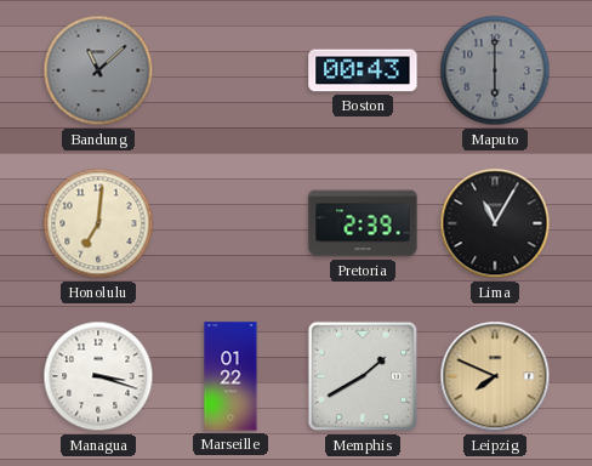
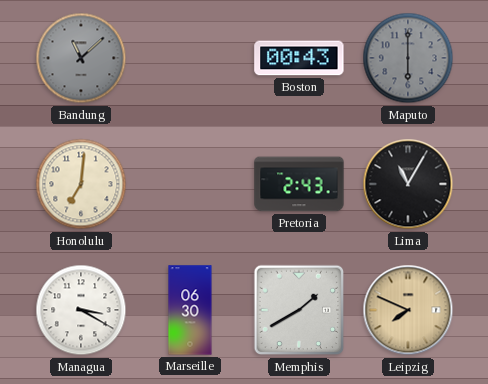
Pretoria: 2:39 -> 2:43
Managua: 3:18 -> 3:20
Marseille: 01:22 -> 06:30
